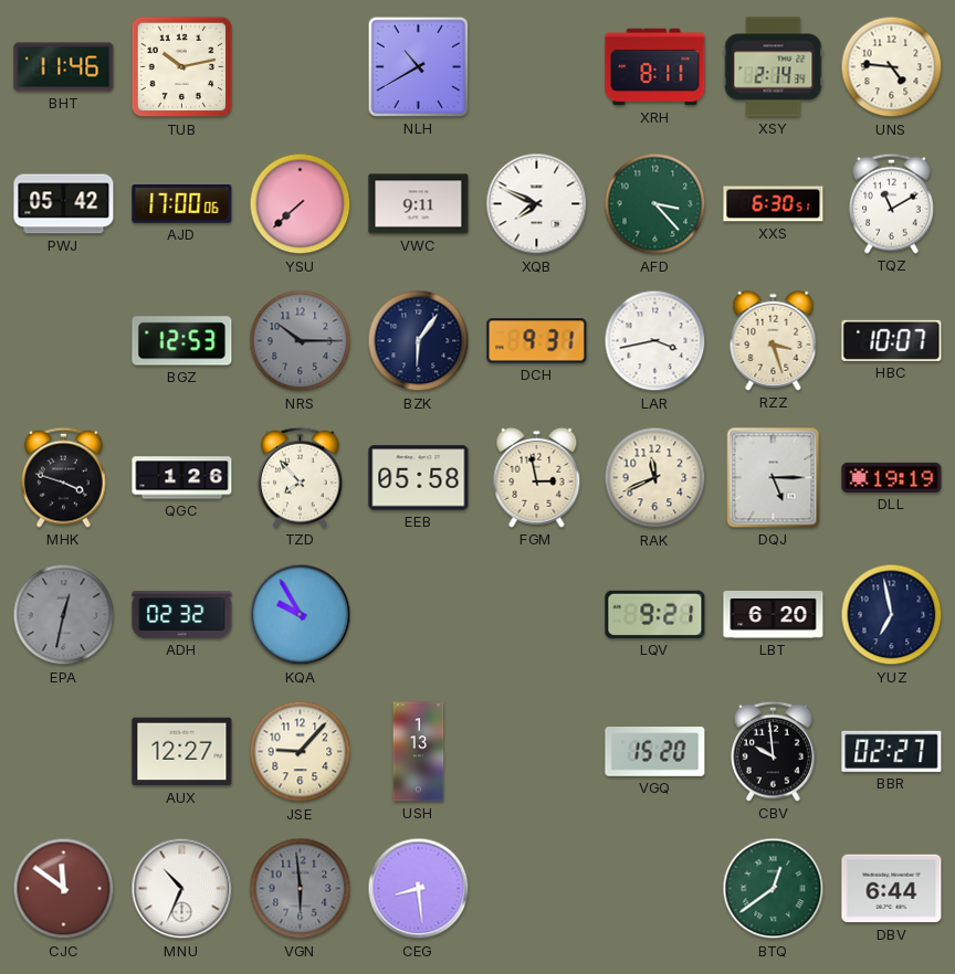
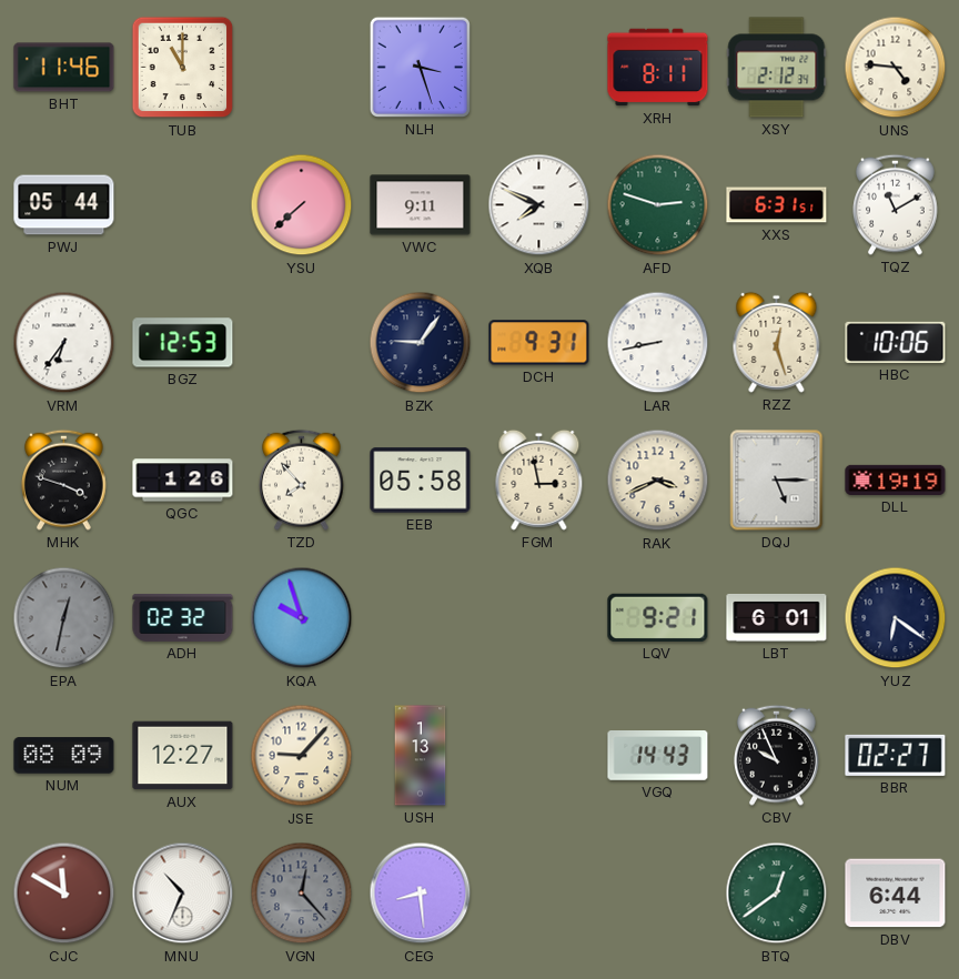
TUB: 10:13 -> 11:00
NLH: 10:40 -> 3:27
XSY: 2:14 -> 2:12
PWJ: 05:42 -> 05:44
AJD: 17:00 -> none
AFD: 3:23 -> 2:48
XXS: 6:30 -> 6:31
VRM: none -> 6:36
NRS: 10:15 -> none
BZK: 6:06 -> 9:06
LAR: 3:43 -> 8:43
RZZ: 3:27 -> 12:27
HBC: 10:07 -> 10:06
RAK: 11:41 -> 3:41
KQA: 9:55 -> 9:57
LBT: 6:20 -> 6:01
YUZ: 6:58 -> 6:21
NUM: none -> 08:09
VGQ: 15:20 -> 14:43
CBV: 9:59 -> 9:56
CJC: 11:51 -> 11:50
VGN: 5:59 -> 12:23
